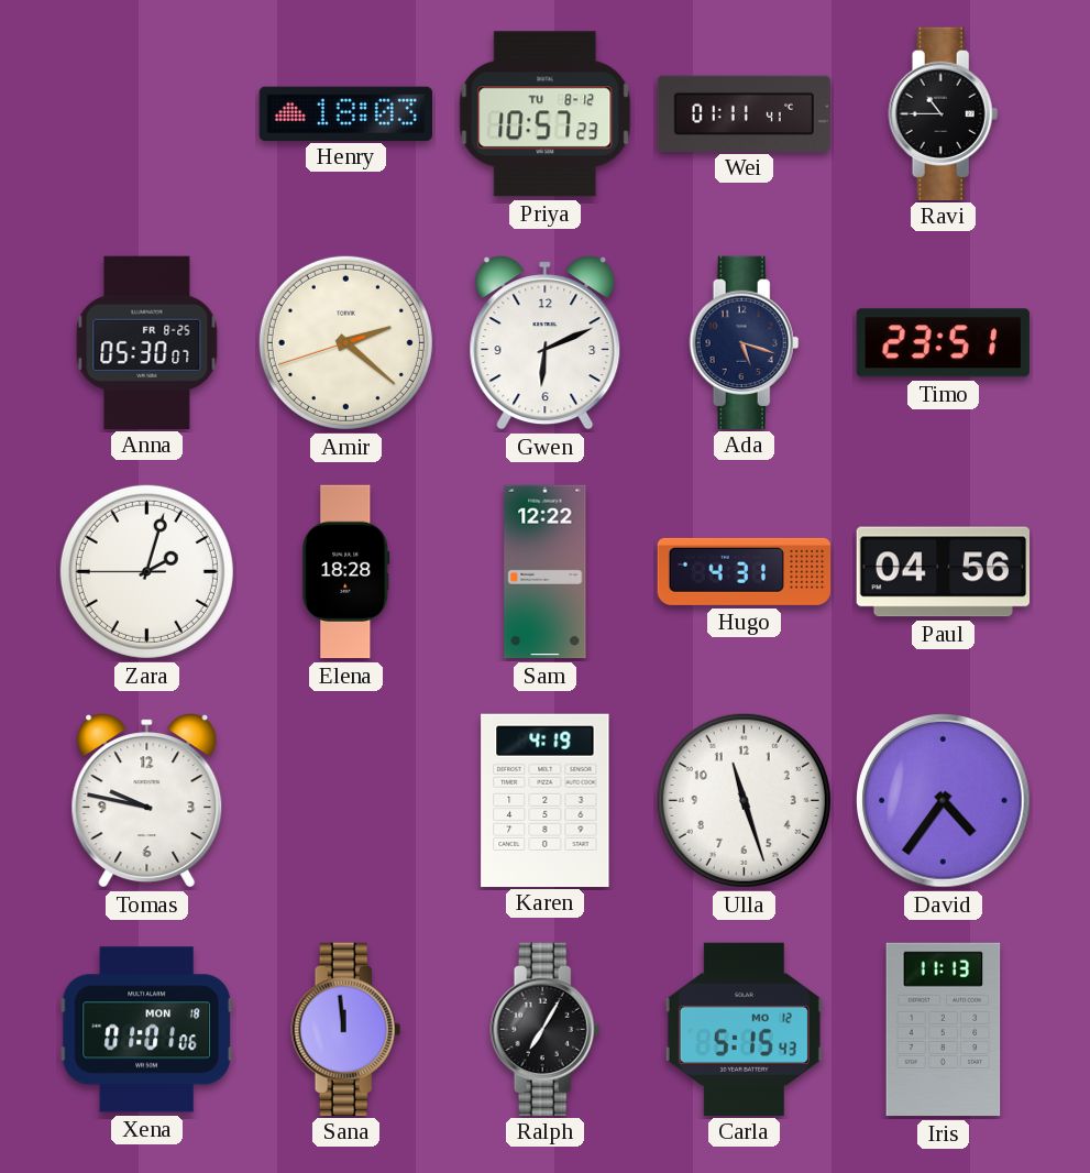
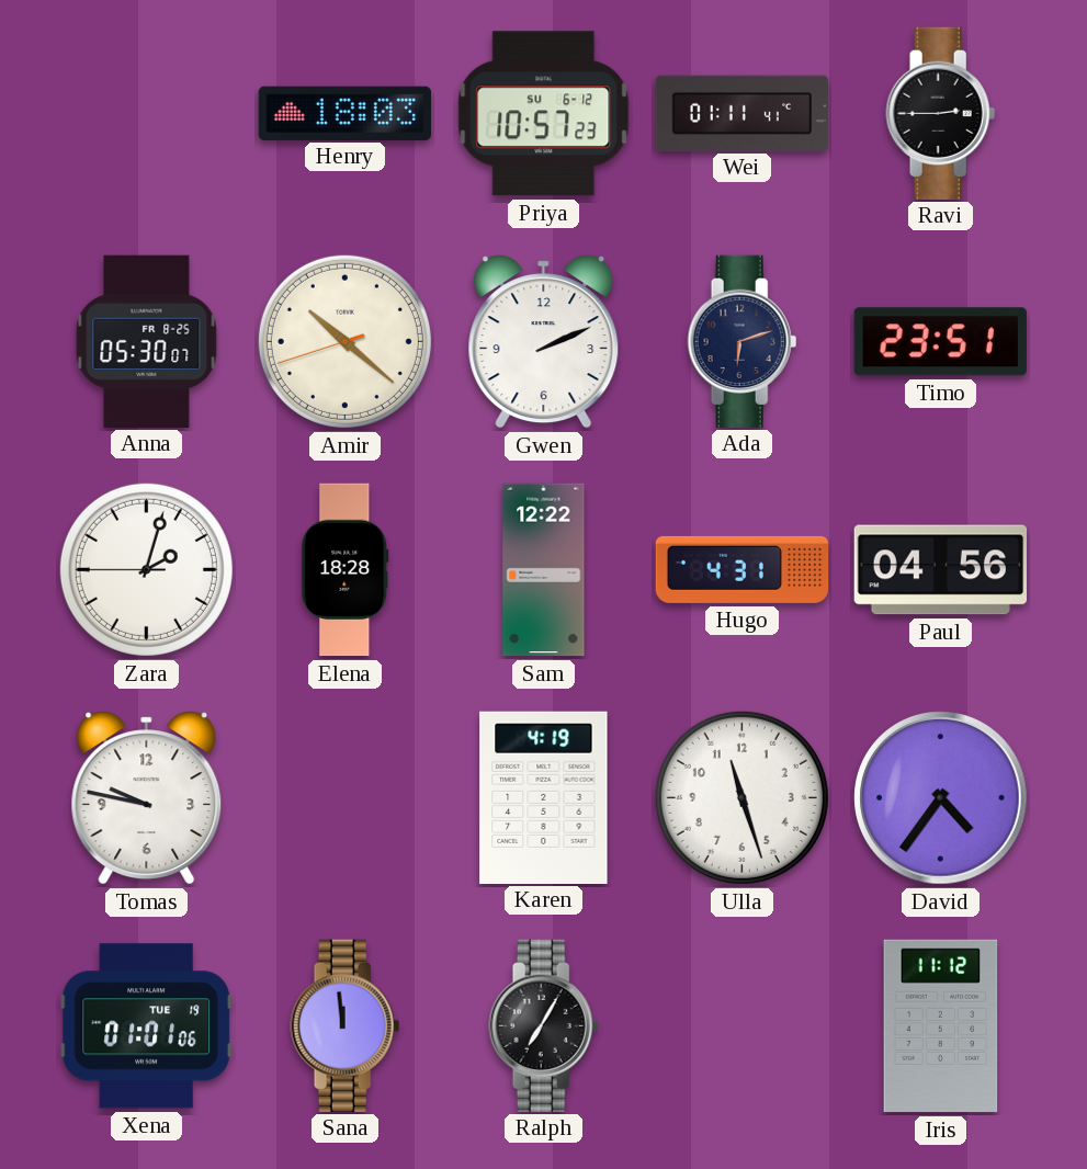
Priya date: TU 8-12 -> SU 6-12
Ravi: 10:45 -> 2:45
Amir: 2:21 -> 10:21
Gwen: 6:11 -> 2:11
Ada: 5:18 -> 6:12
Xena date: MON 18 -> TUE 19
Carla: 5:15 -> none
Iris: 11:13 -> 11:12
